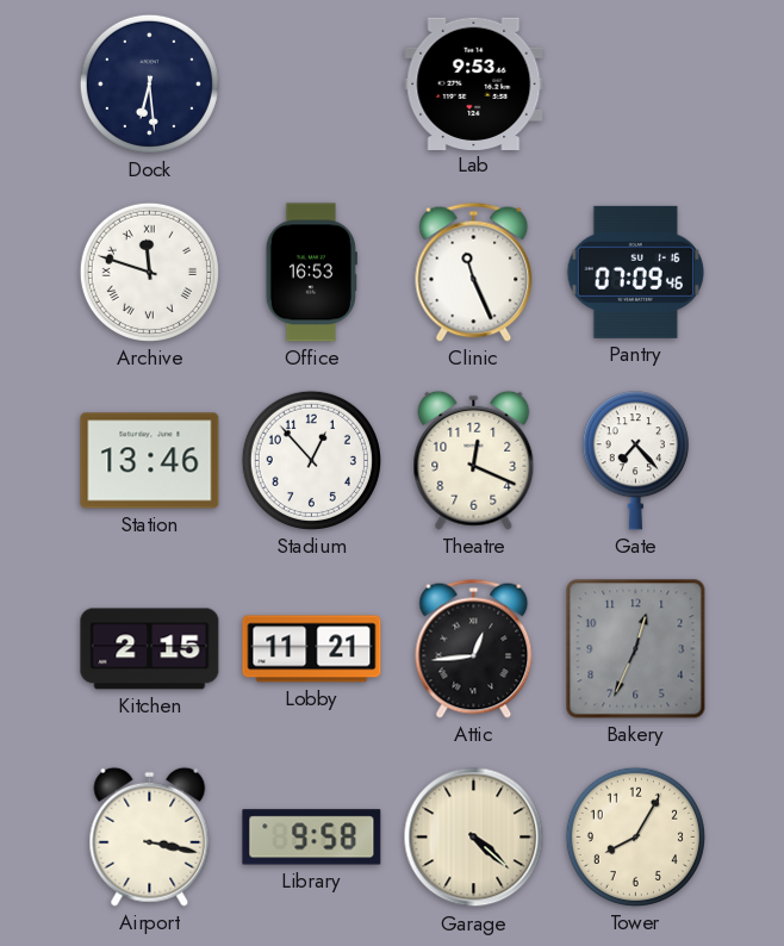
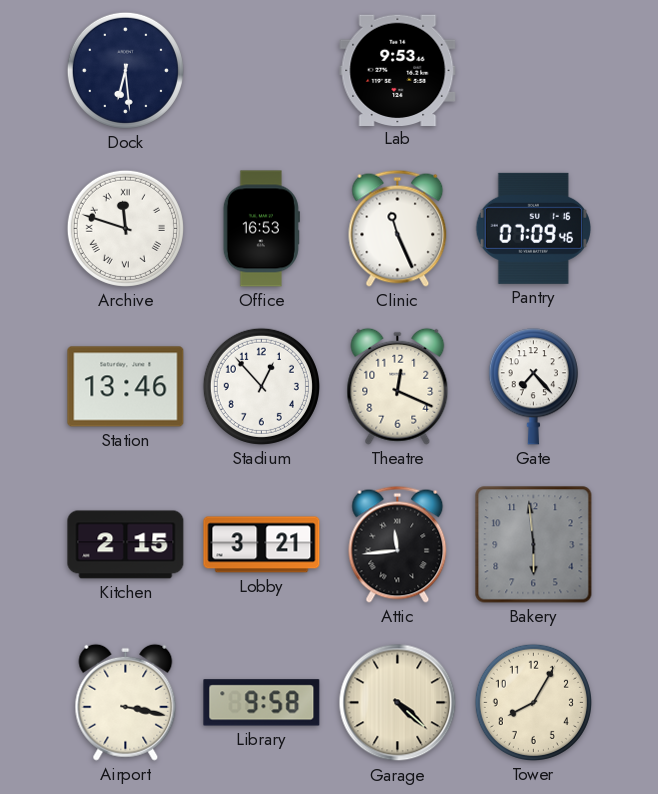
Lobby: 11:21 -> 3:21
Attic: 12:44 -> 11:44
Bakery: 12:34 -> 5:59
